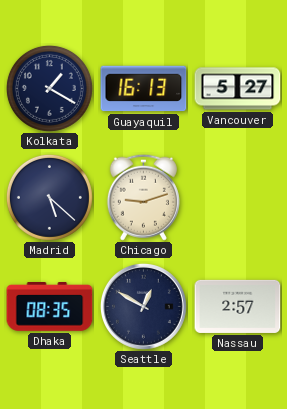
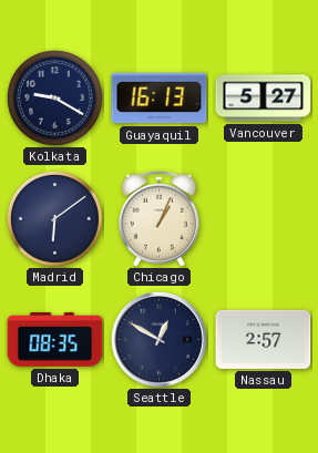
Kolkata: 1:20 -> 9:20
Madrid: 5:22 -> 6:09
Chicago: 9:12 -> 1:04
